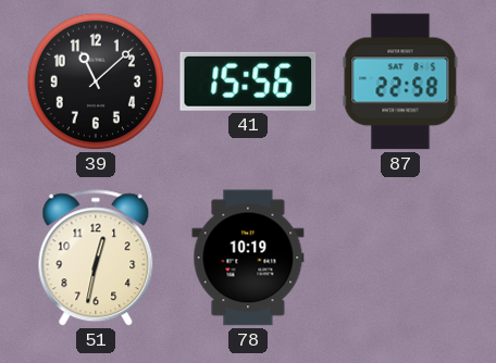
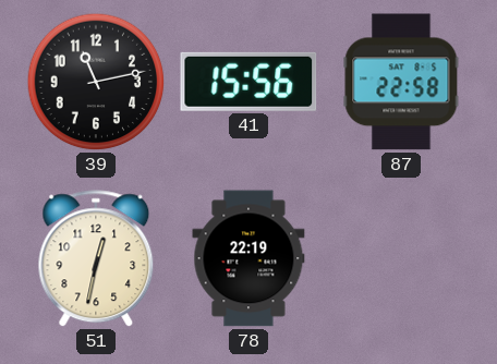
39: 11:08 -> 11:13
78: 10:19 -> 22:19
